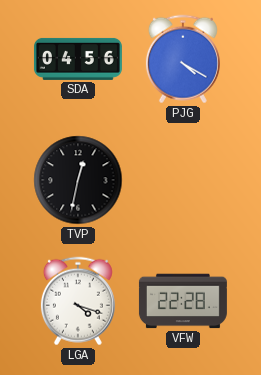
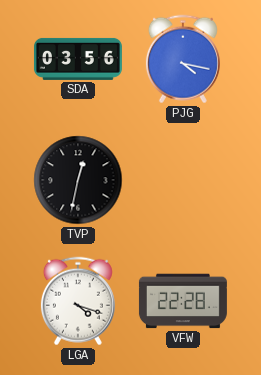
SDA: 04:56 -> 03:56
PJG: 4:20 -> 4:17
